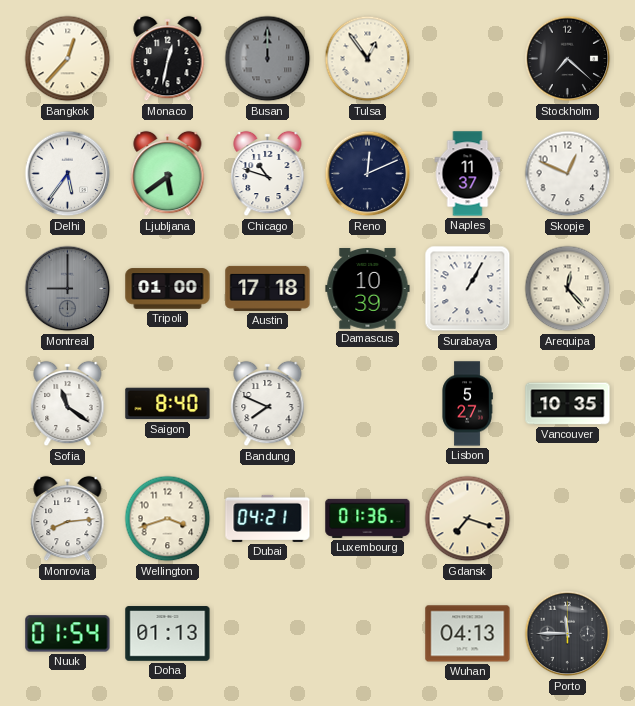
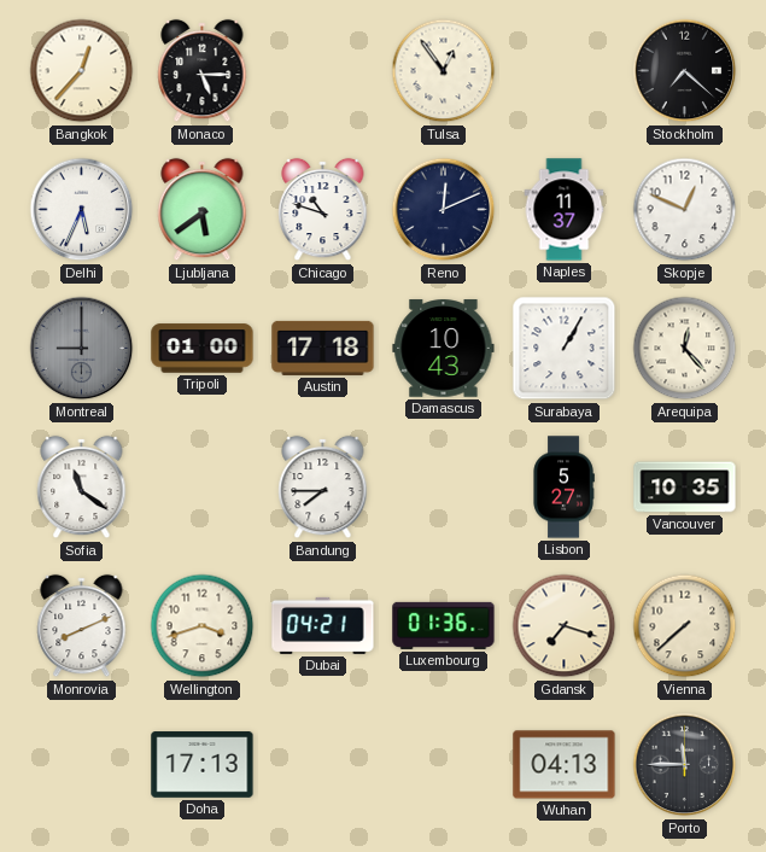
Monaco: 12:32 -> 5:15
Busan: 12:00 -> none
Delhi: 5:36 -> 5:34
Damascus: 10:39 -> 10:43
Saigon: 8:40 -> none
Bandung: 7:49 -> 7:45
Monrovia: 8:14 -> 8:11
Vienna: none -> 7:38
Nuuk: 01:54 -> none
Doha: 01:13 -> 17:13
